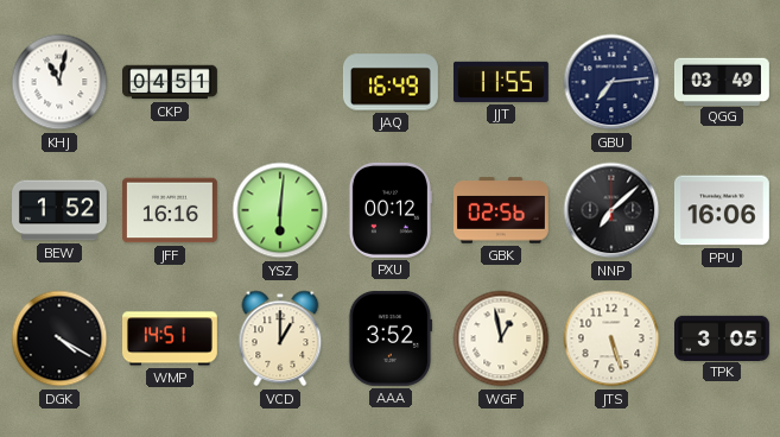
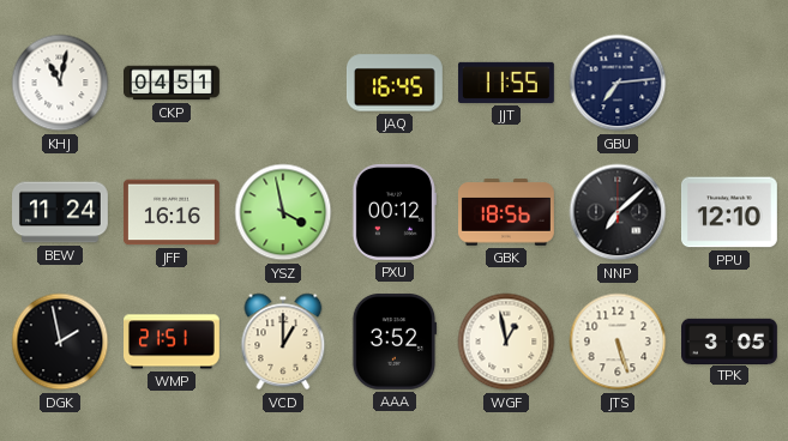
JAQ: 16:49 -> 16:45
QGG: 03:49 -> none
BEW: 1:52 -> 11:24
YSZ: 6:01 -> 3:58
GBK: 02:56 -> 18:56
PPU: 16:06 -> 12:10
DGK: 4:20 -> 1:58
WMP: 14:51 -> 21:51
